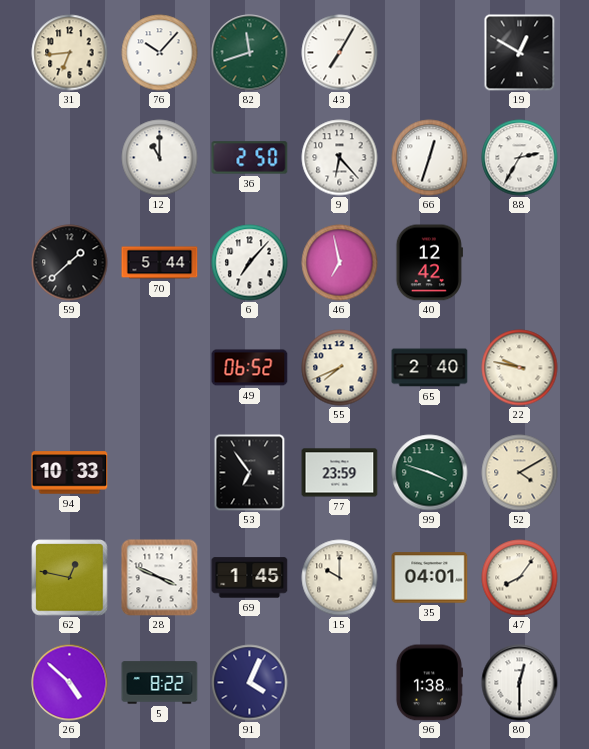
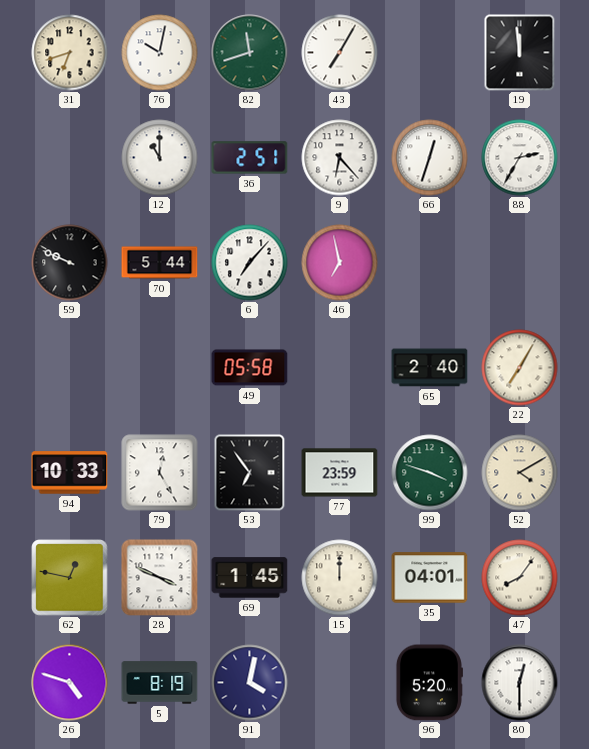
31: 6:44 -> 6:42
76: 10:07 -> 10:02
19: 12:50 -> 11:59
36: 2:50 -> 2:51
59: 1:38 -> 9:49
40: 12:42 -> none
49: 06:52 -> 05:58
55: 7:41 -> none
22: 9:47 -> 7:05
79: none -> 12:25
15: 10:00 -> 12:00
26: 4:52 -> 4:48
5: 8:22 -> 8:19
91: 4:04 -> 4:02
96: 1:38 -> 5:20
